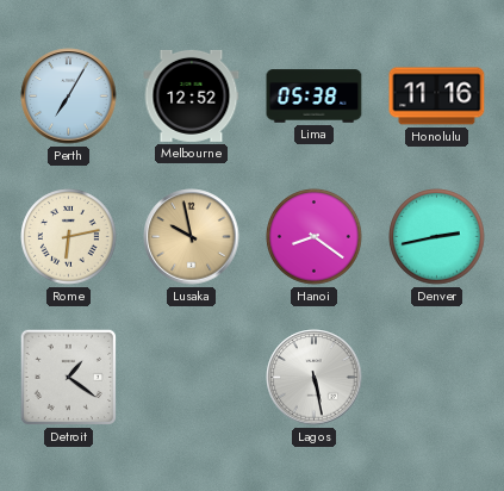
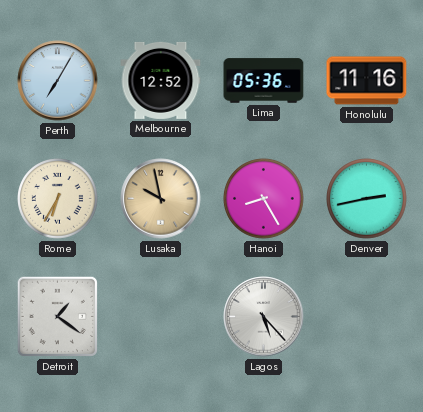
Lima: 05:38 -> 05:36
Rome: 6:13 -> 6:35
Hanoi: 8:21 -> 8:25
Lagos: 5:28 -> 5:23
